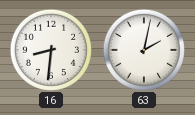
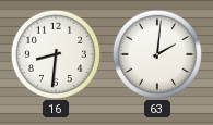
63: 2:02 -> 2:01
